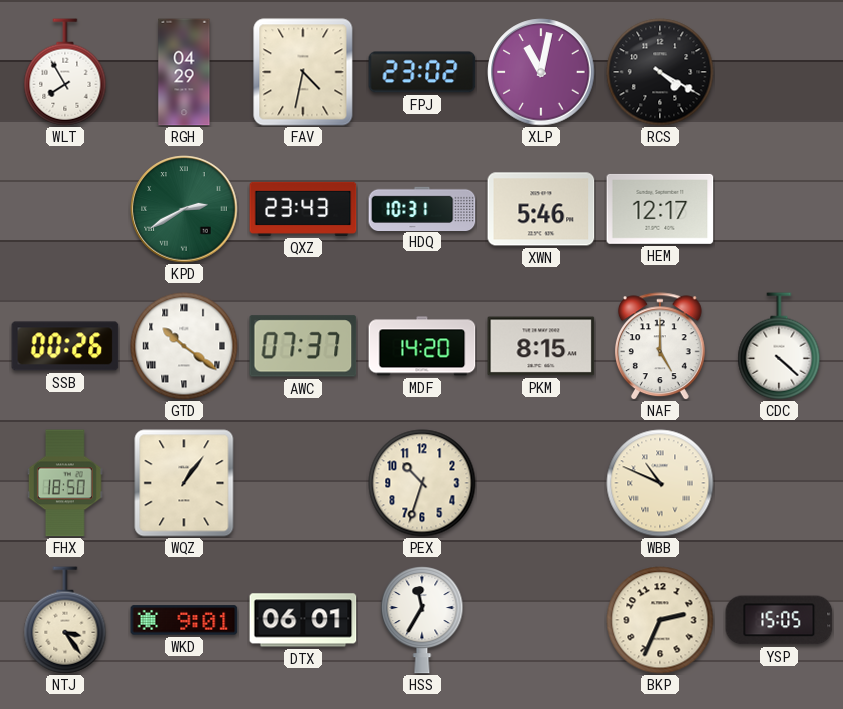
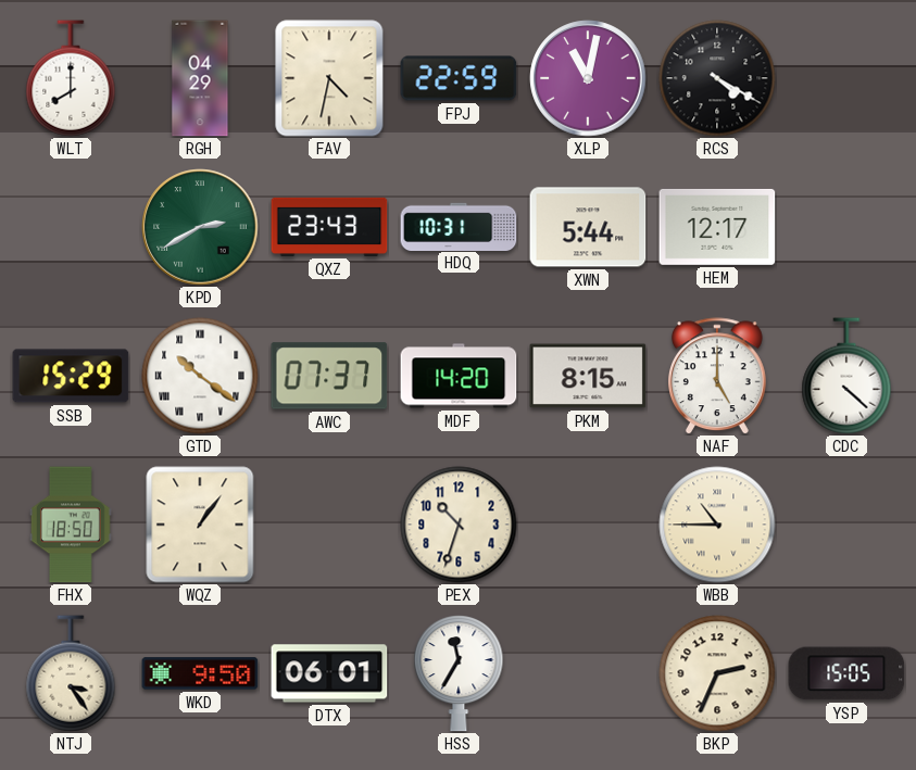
WLT: 7:55 -> 8:00
FPJ: 23:02 -> 22:59
XWN: 5:46 -> 5:44
SSB: 00:26 -> 15:29
WBB: 10:49 -> 10:45
WKD: 9:01 -> 9:50
